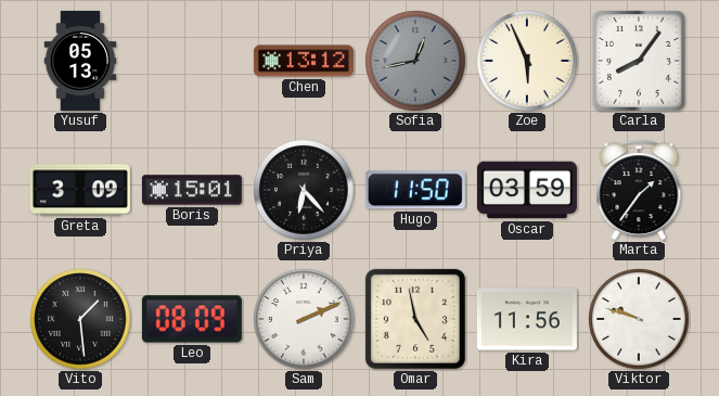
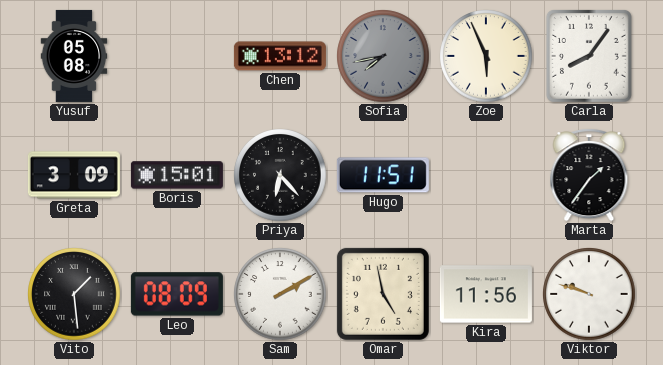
Yusuf: 05:13 -> 05:08
Sofia: 12:43 -> 7:43
Hugo: 11:50 -> 11:51
Oscar: 03:59 -> none
Sam: 2:11 -> 2:10
